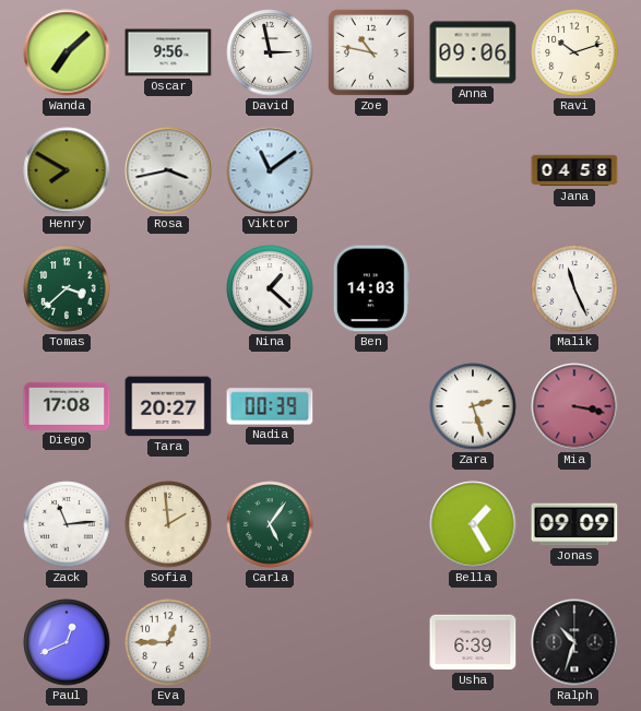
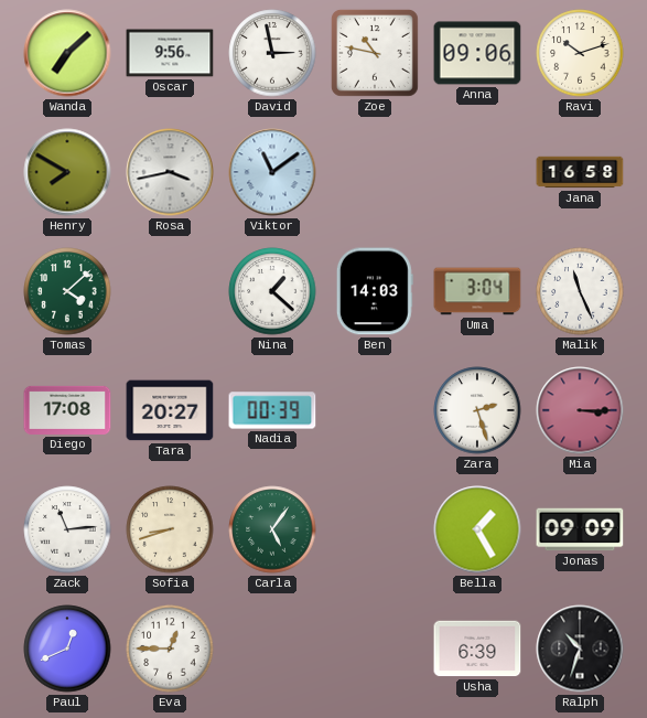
Jana: 04:58 -> 16:58
Tomas: 3:38 -> 4:08
Uma: none -> 3:04
Mia: 3:17 -> 3:15
Sofia: 1:59 -> 8:42
